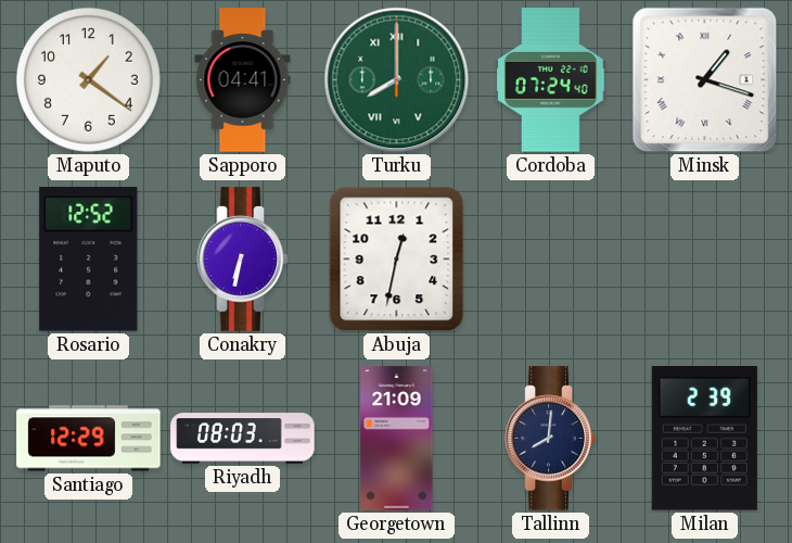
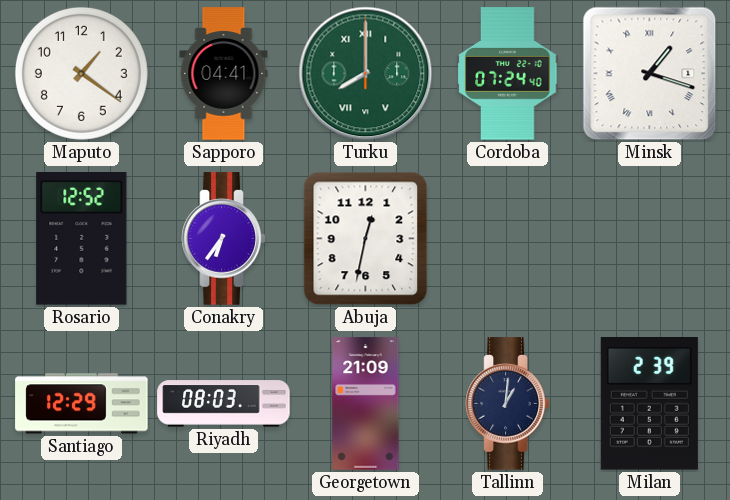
Conakry: 6:32 -> 6:36
Tallinn: 8:01 -> 1:01
